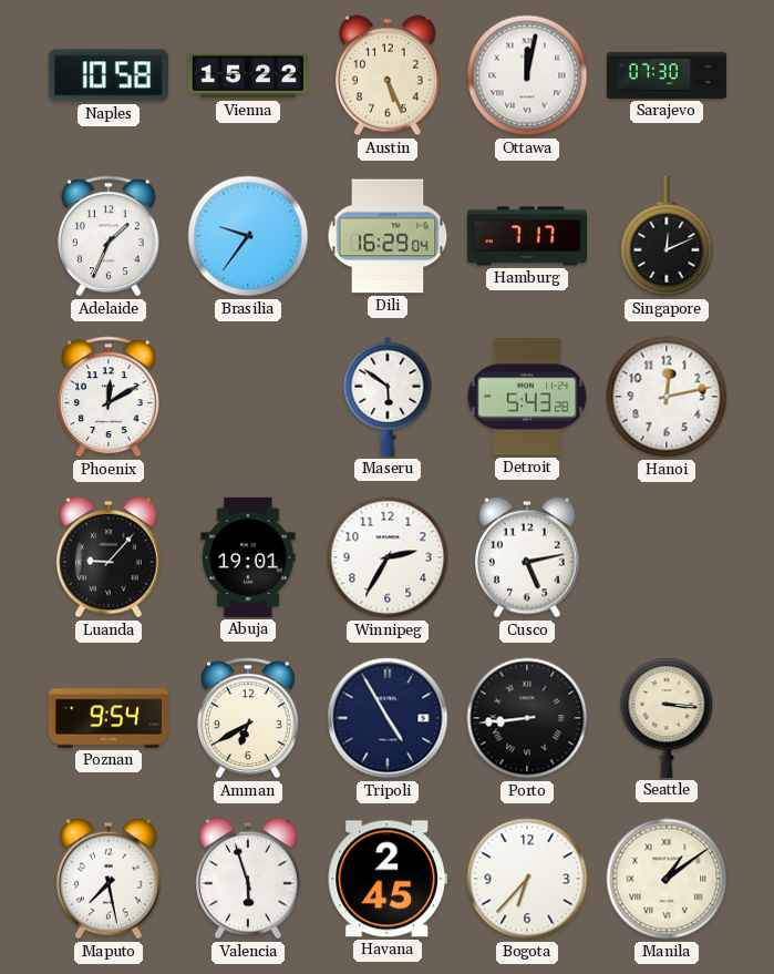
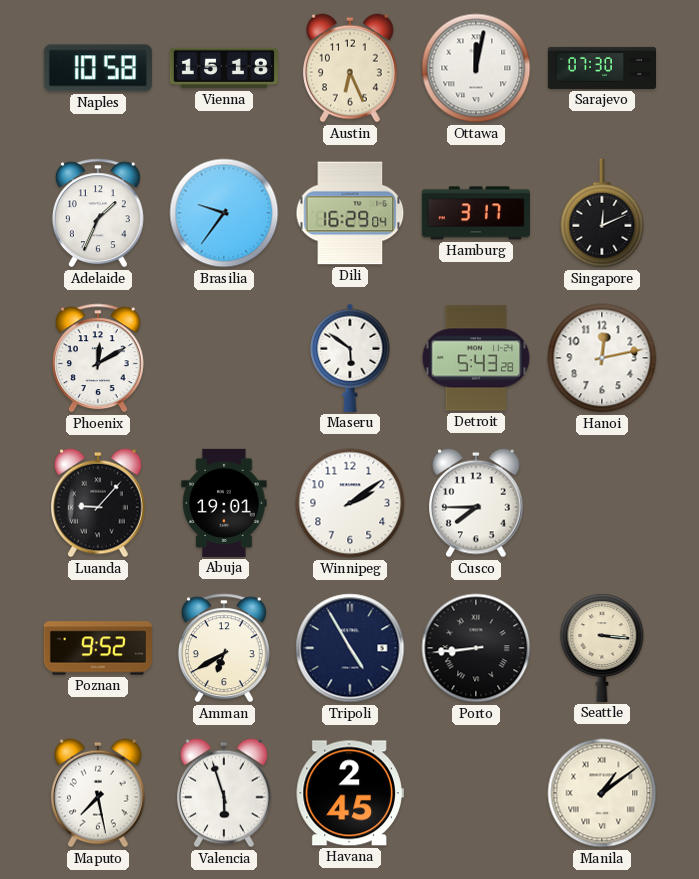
Vienna: 15:22 -> 15:18
Austin: 5:26 -> 6:26
Hamburg: 7:17 -> 3:17
Winnipeg: 2:35 -> 2:09
Cusco: 5:13 -> 7:45
Poznan: 9:54 -> 9:52
Bogota: 6:37 -> none
